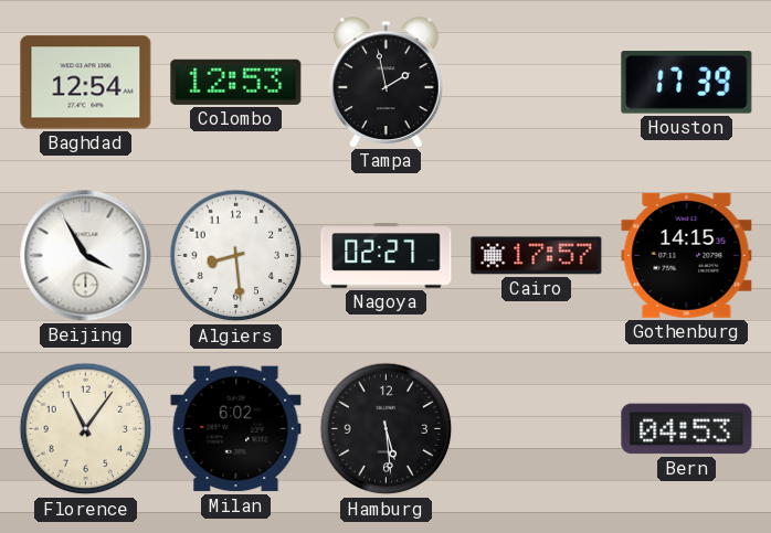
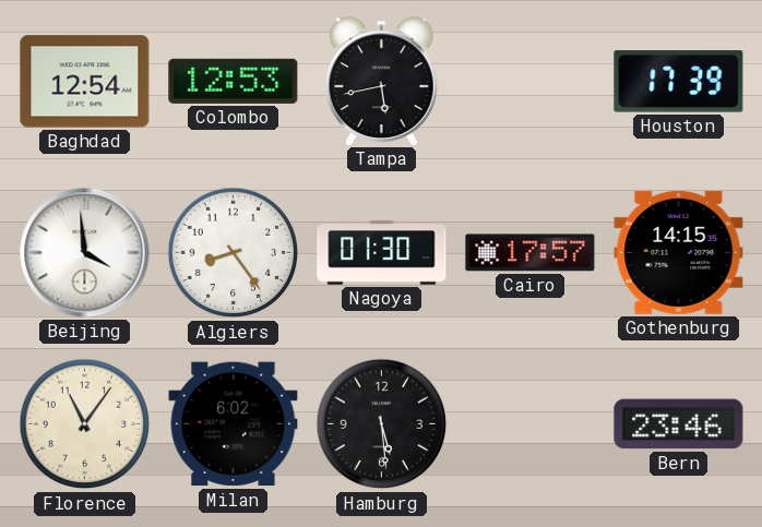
Tampa: 1:58 -> 5:43
Beijing: 3:55 -> 3:59
Algiers: 8:29 -> 8:24
Nagoya: 02:27 -> 01:30
Bern: 04:53 -> 23:46
